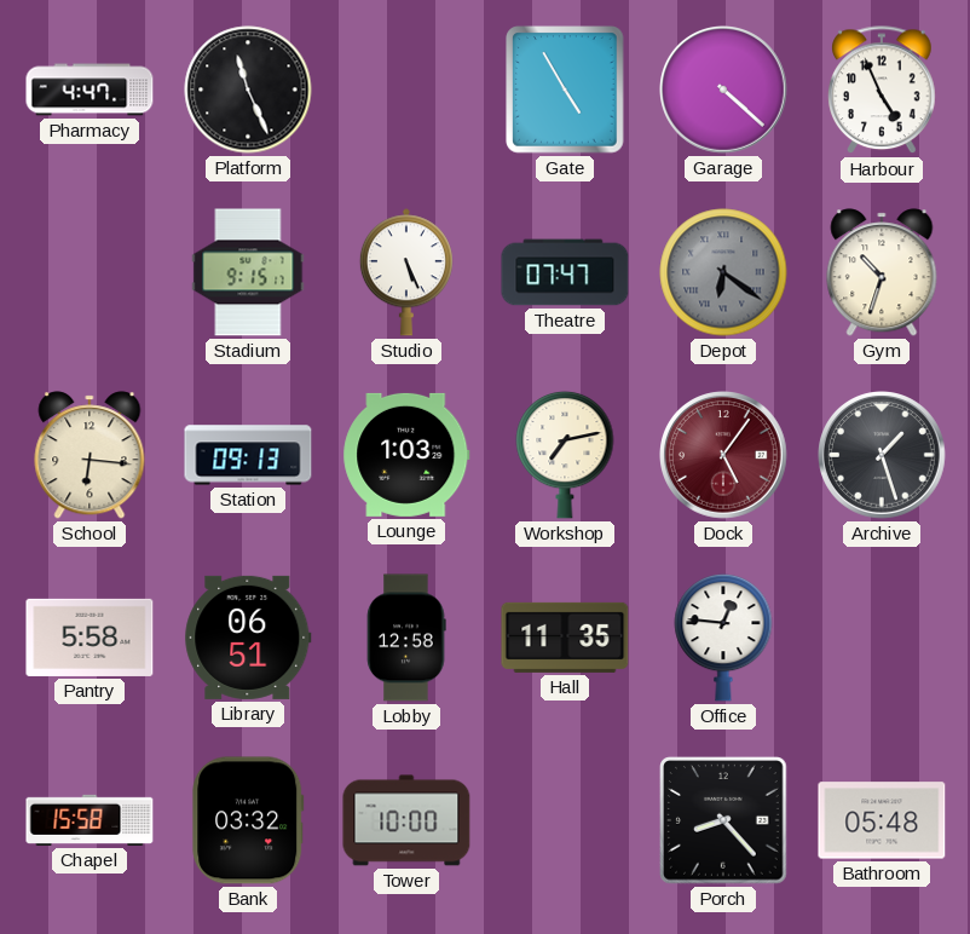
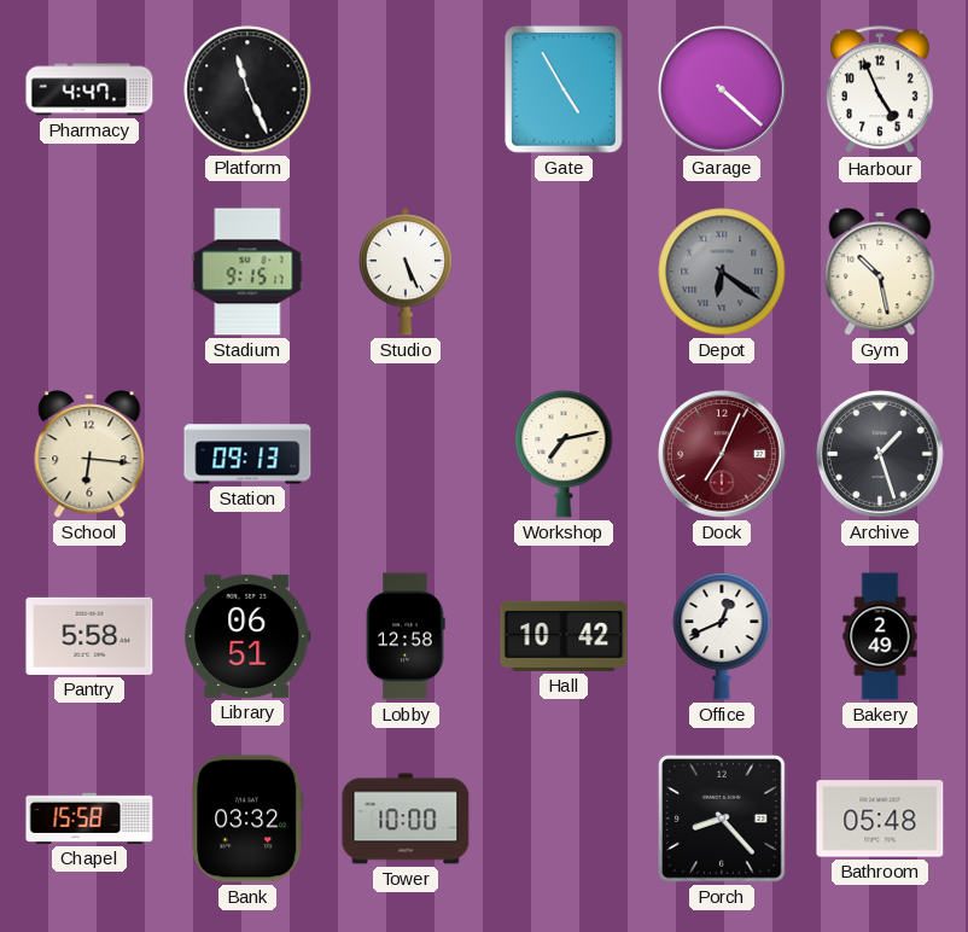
Theatre: 07:47 -> none
Gym: 10:33 -> 10:28
Lounge: 1:03 -> none
Dock: 5:06 -> 7:04
Hall: 11:35 -> 10:42
Office: 12:46 -> 12:41
Bakery: none -> 2:49
